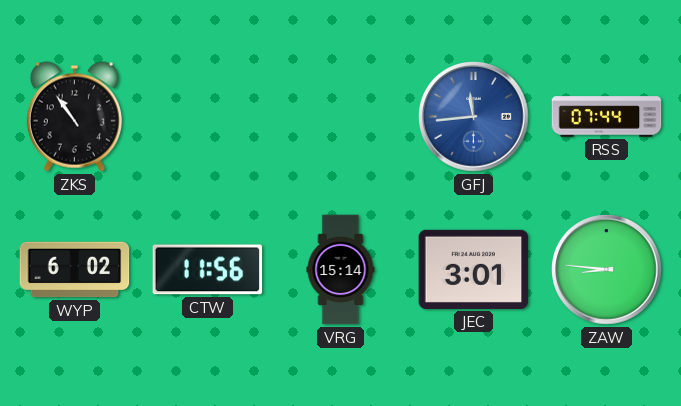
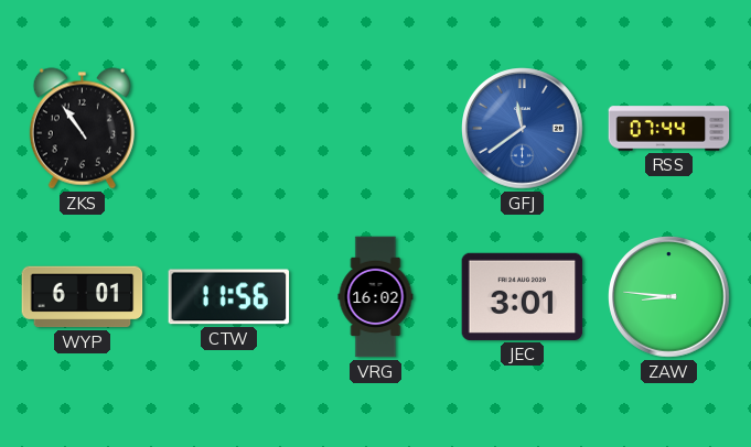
GFJ: 11:44 -> 11:39
WYP: 6:02 -> 6:01
VRG: 15:14 -> 16:02
